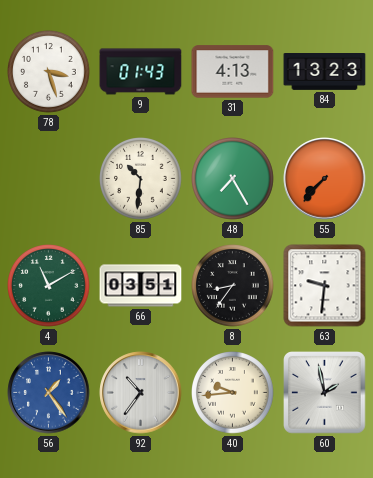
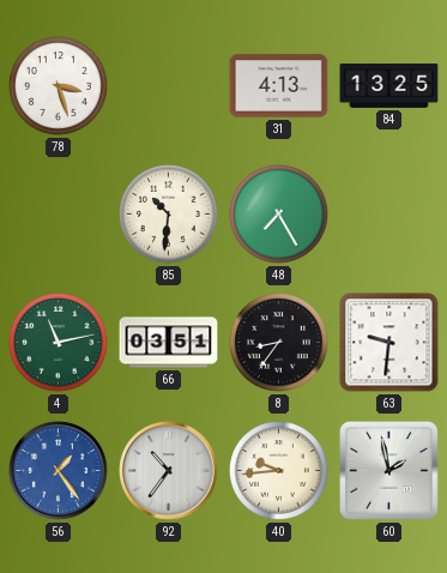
9: 01:43 -> none
84: 13:23 -> 13:25
55: 7:37 -> none
4: 11:10 -> 11:13
